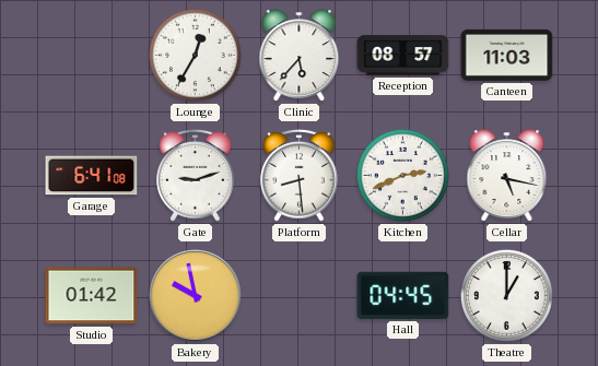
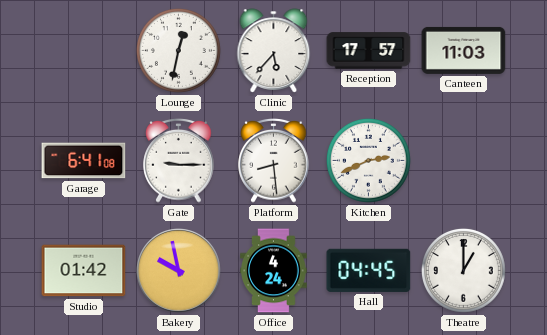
Lounge: 12:35 -> 12:32
Reception: 08:57 -> 17:57
Gate: 9:12 -> 9:15
Cellar: 5:17 -> none
Office: none -> 4:24
